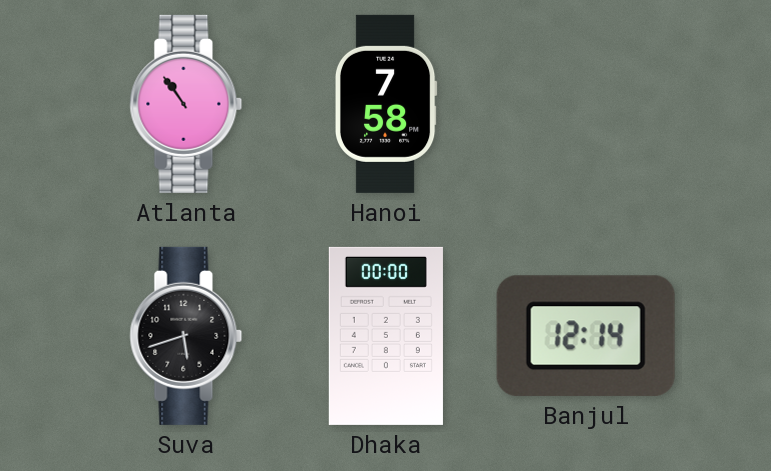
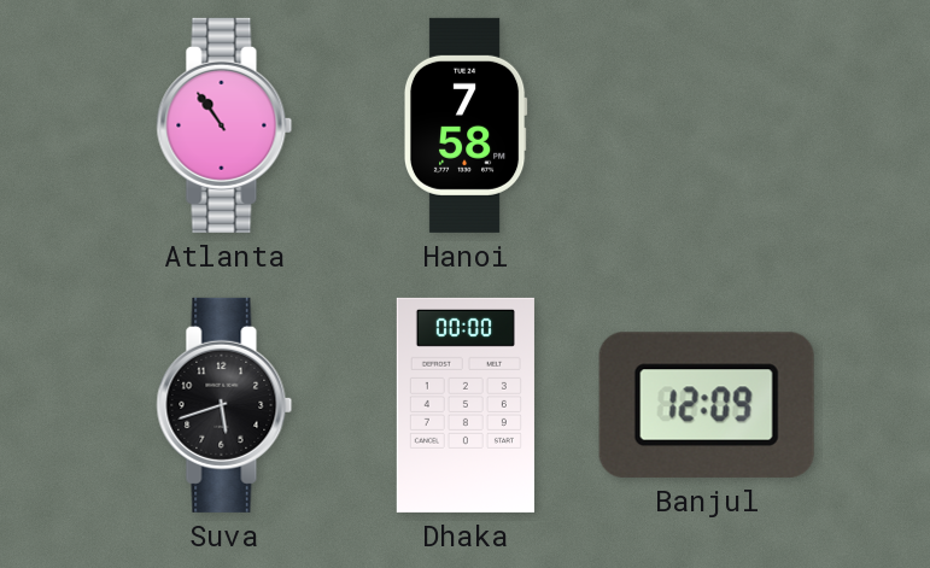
Banjul: 12:14 -> 12:09
